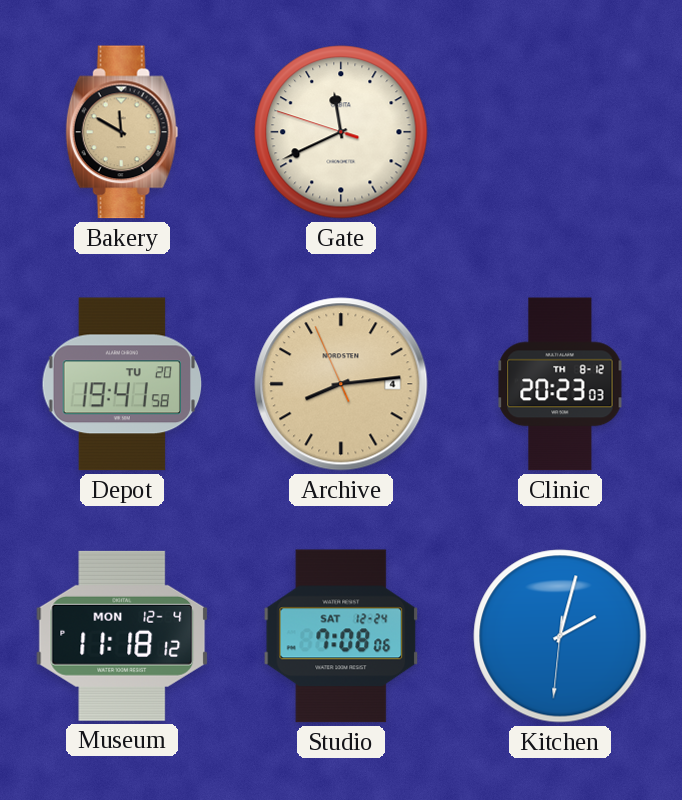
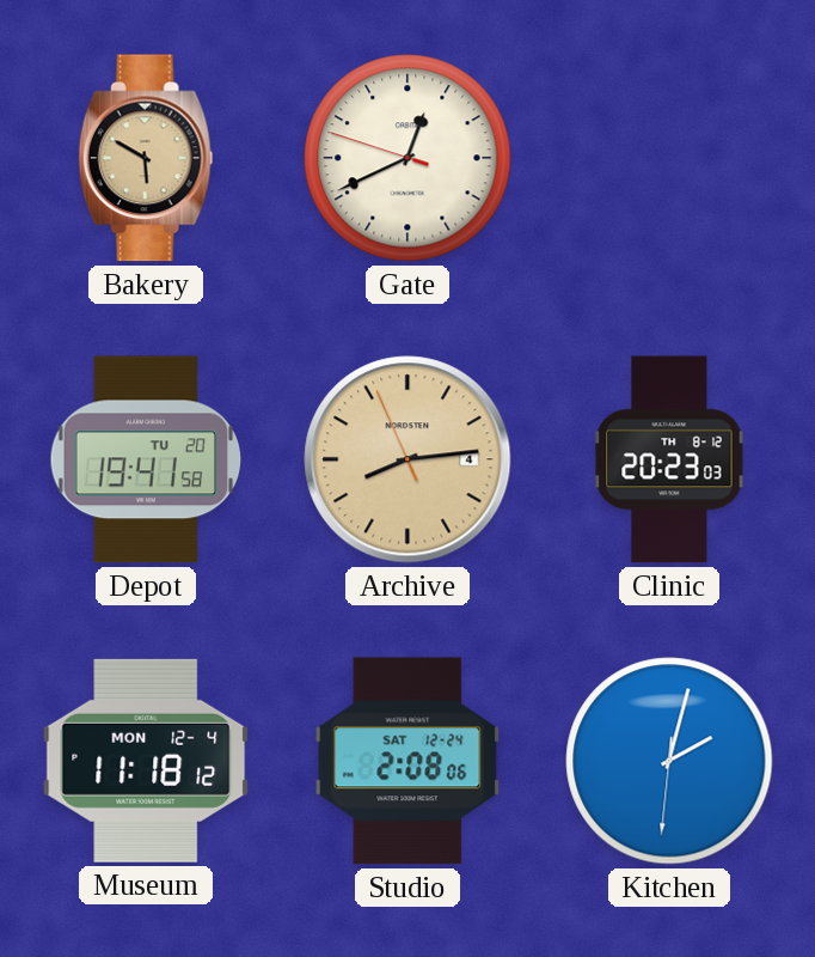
Bakery: 11:50 -> 5:50
Gate: 11:40 -> 12:40
Studio: 7:08 -> 2:08
